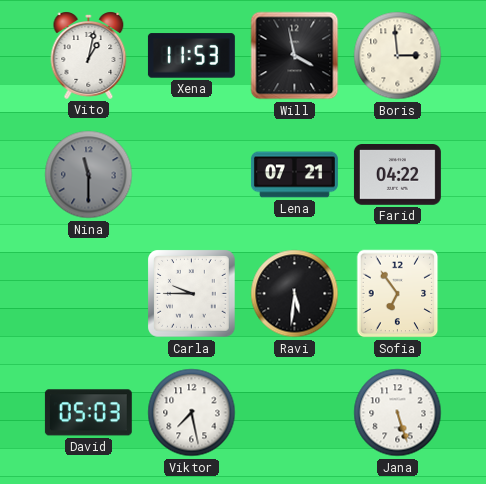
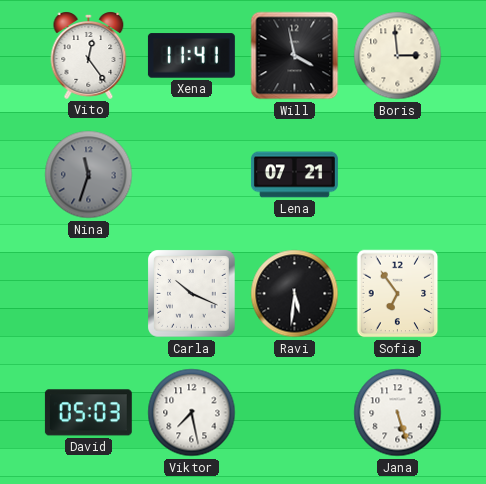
Vito: 1:02 -> 12:24
Xena: 11:53 -> 11:41
Nina: 11:30 -> 11:33
Farid: 04:22 -> none
Carla: 9:45 -> 10:19
